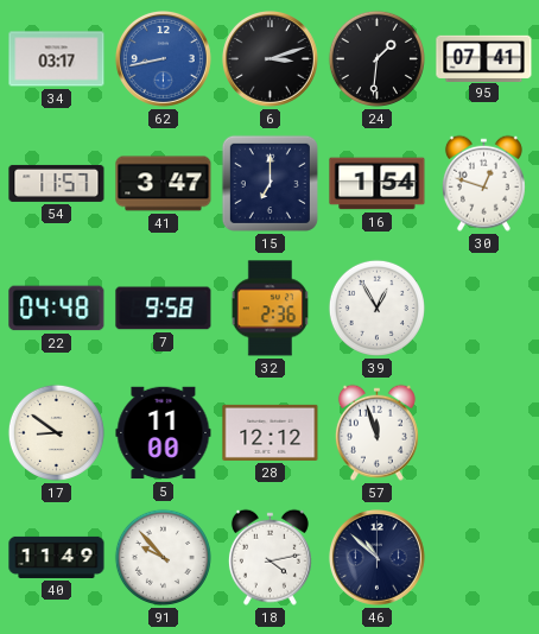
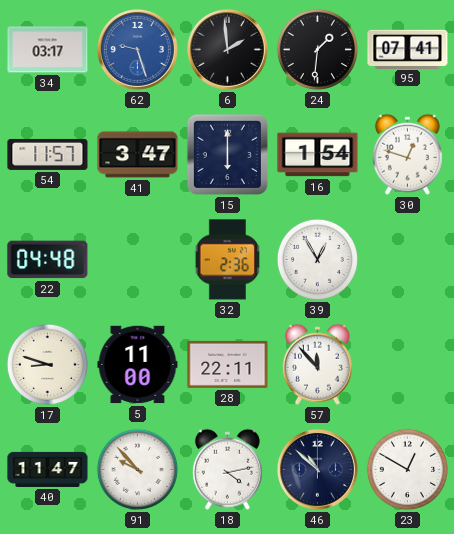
62: 8:43 -> 9:27
6: 3:12 -> 1:59
15: 7:00 -> 6:00
7: 9:58 -> none
17: 8:51 -> 8:48
28: 12:12 -> 22:11
57: 11:57 -> 11:53
40: 11:49 -> 11:47
23: none -> 12:50
